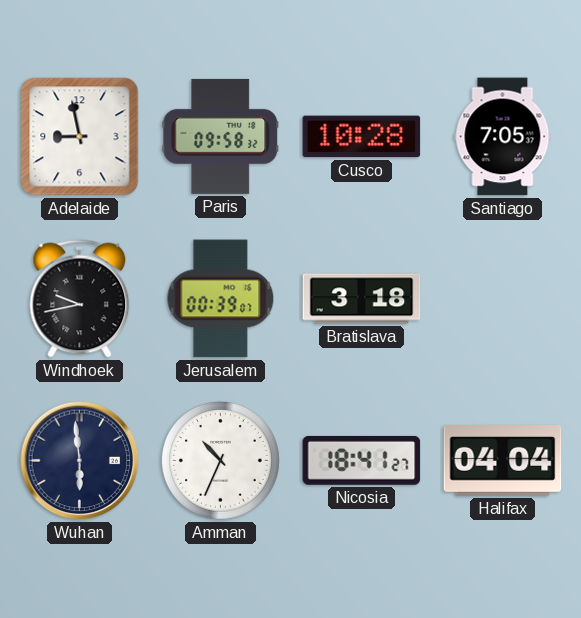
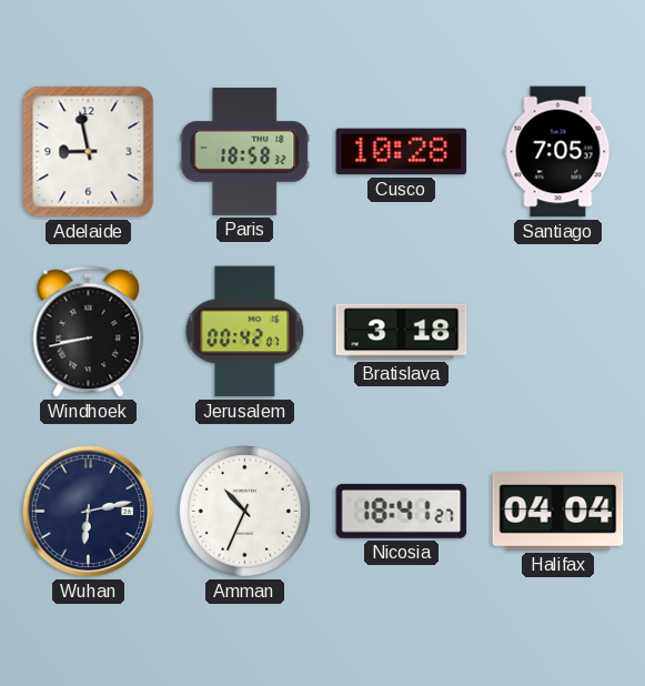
Paris: 09:58 -> 18:58
Windhoek: 9:43 -> 8:43
Jerusalem: 00:39 -> 00:42
Wuhan: 5:59 -> 6:13
